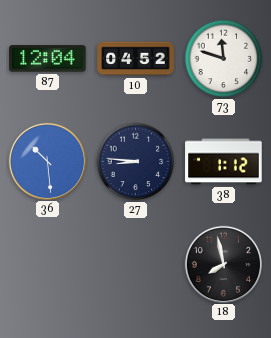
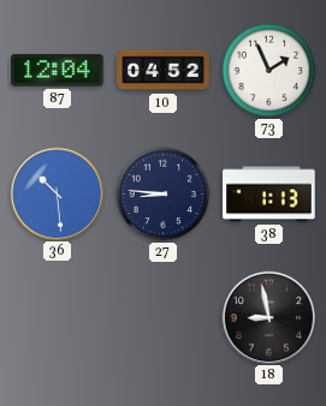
73: 11:48 -> 1:56
38: 1:12 -> 1:13
18: 7:58 -> 8:58
